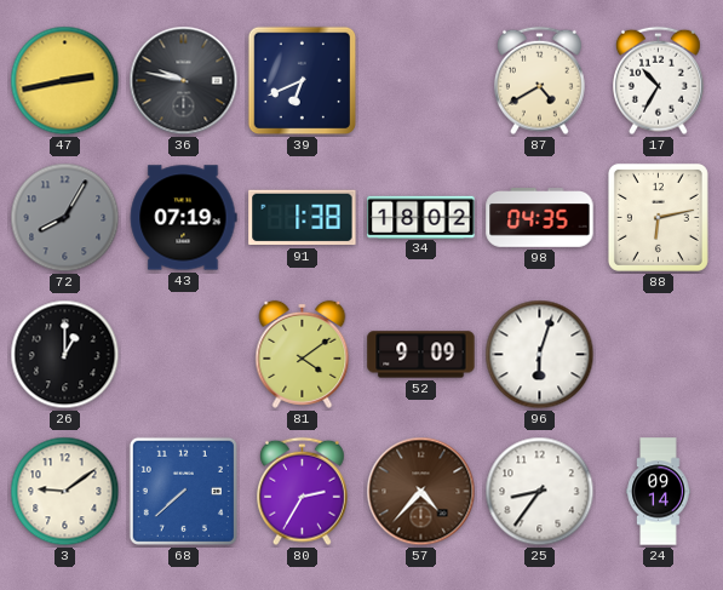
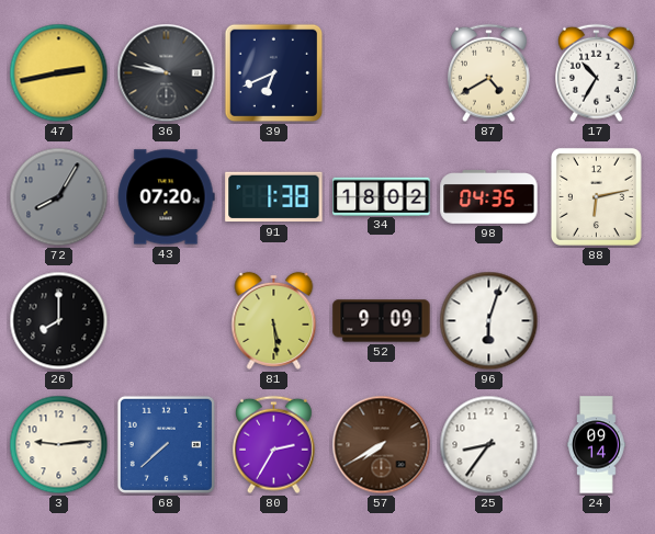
43: 07:19 -> 07:20
26: 1:00 -> 8:00
81: 4:09 -> 5:29
3: 9:09 -> 9:14
57: 4:37 -> 7:40
